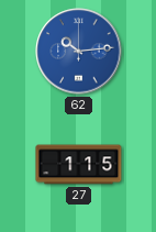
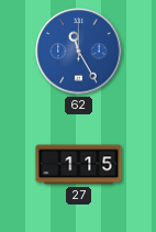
62: 10:14 -> 11:25
